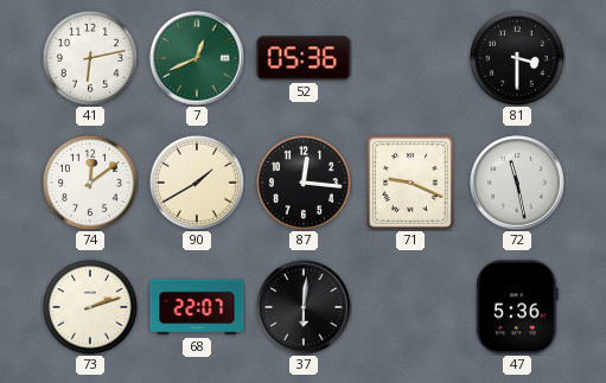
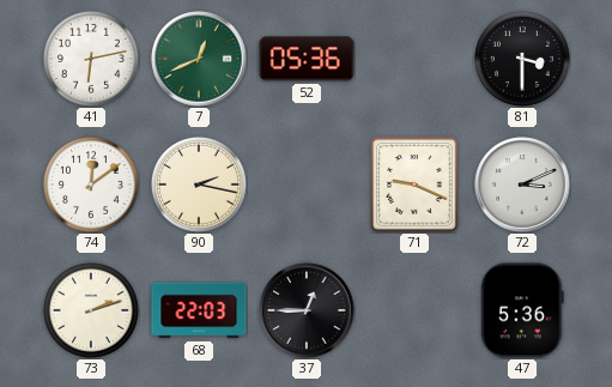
90: 1:40 -> 2:17
87: 12:16 -> none
72: 11:28 -> 3:11
68: 22:07 -> 22:03
37: 6:01 -> 12:45
